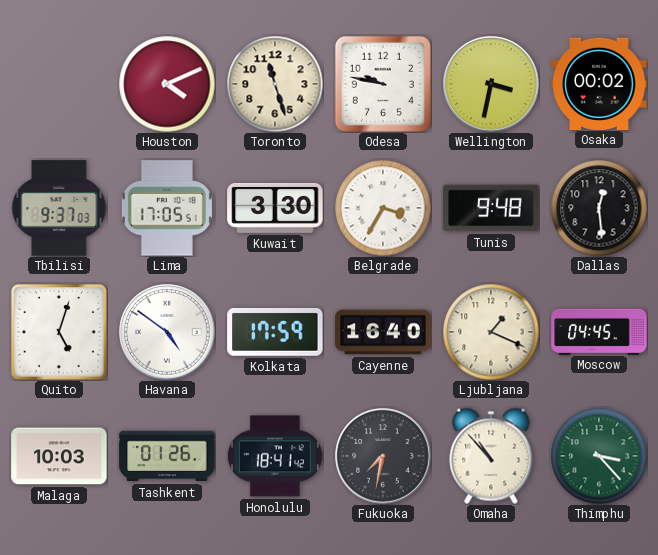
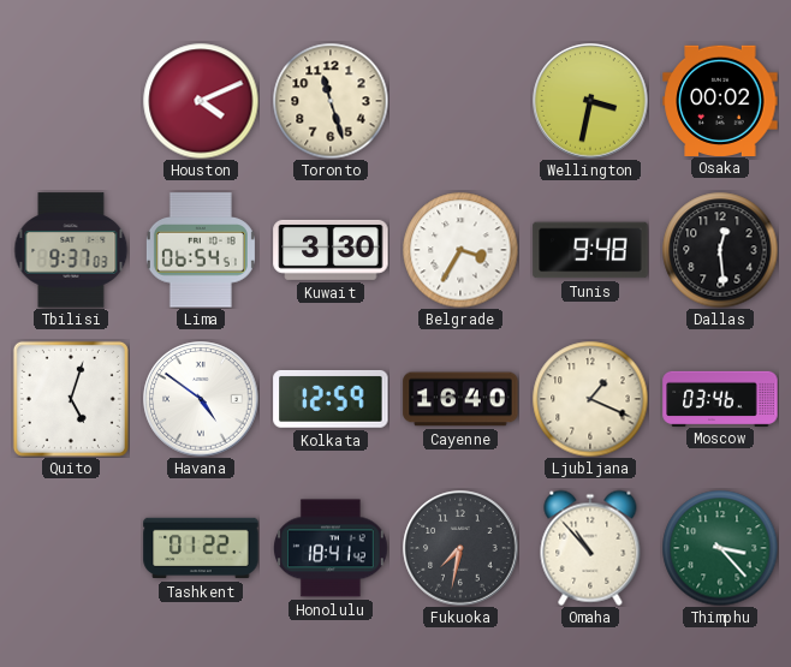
Odesa: 9:47 -> none
Lima: 17:05 -> 06:54
Kolkata: 17:59 -> 12:59
Moscow: 04:45 -> 03:46
Malaga: 10:03 -> none
Tashkent: 01:26 -> 01:22
